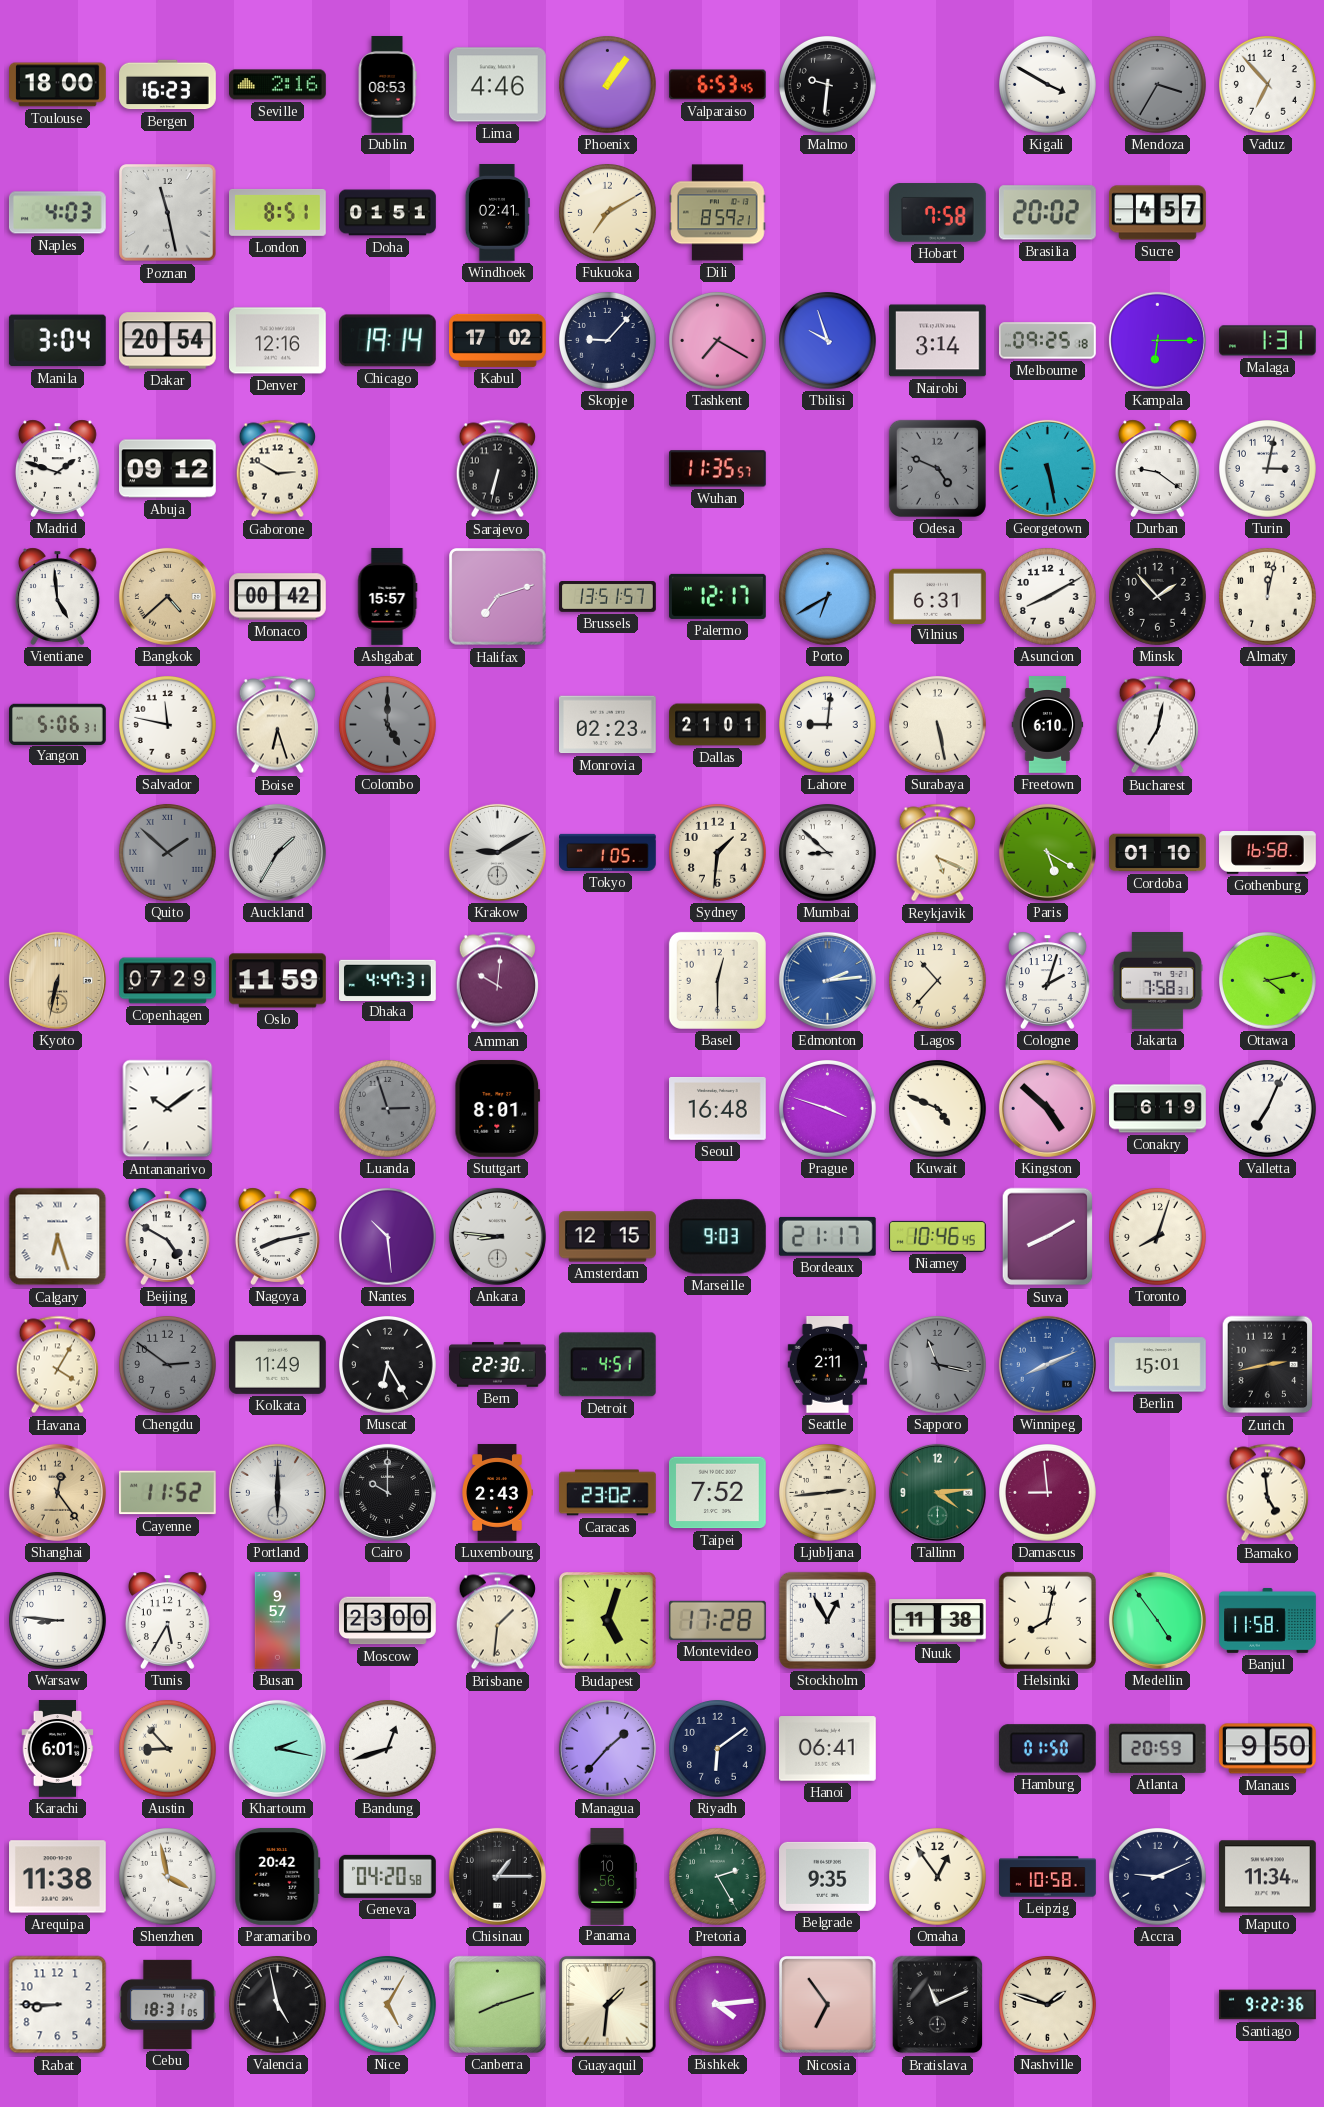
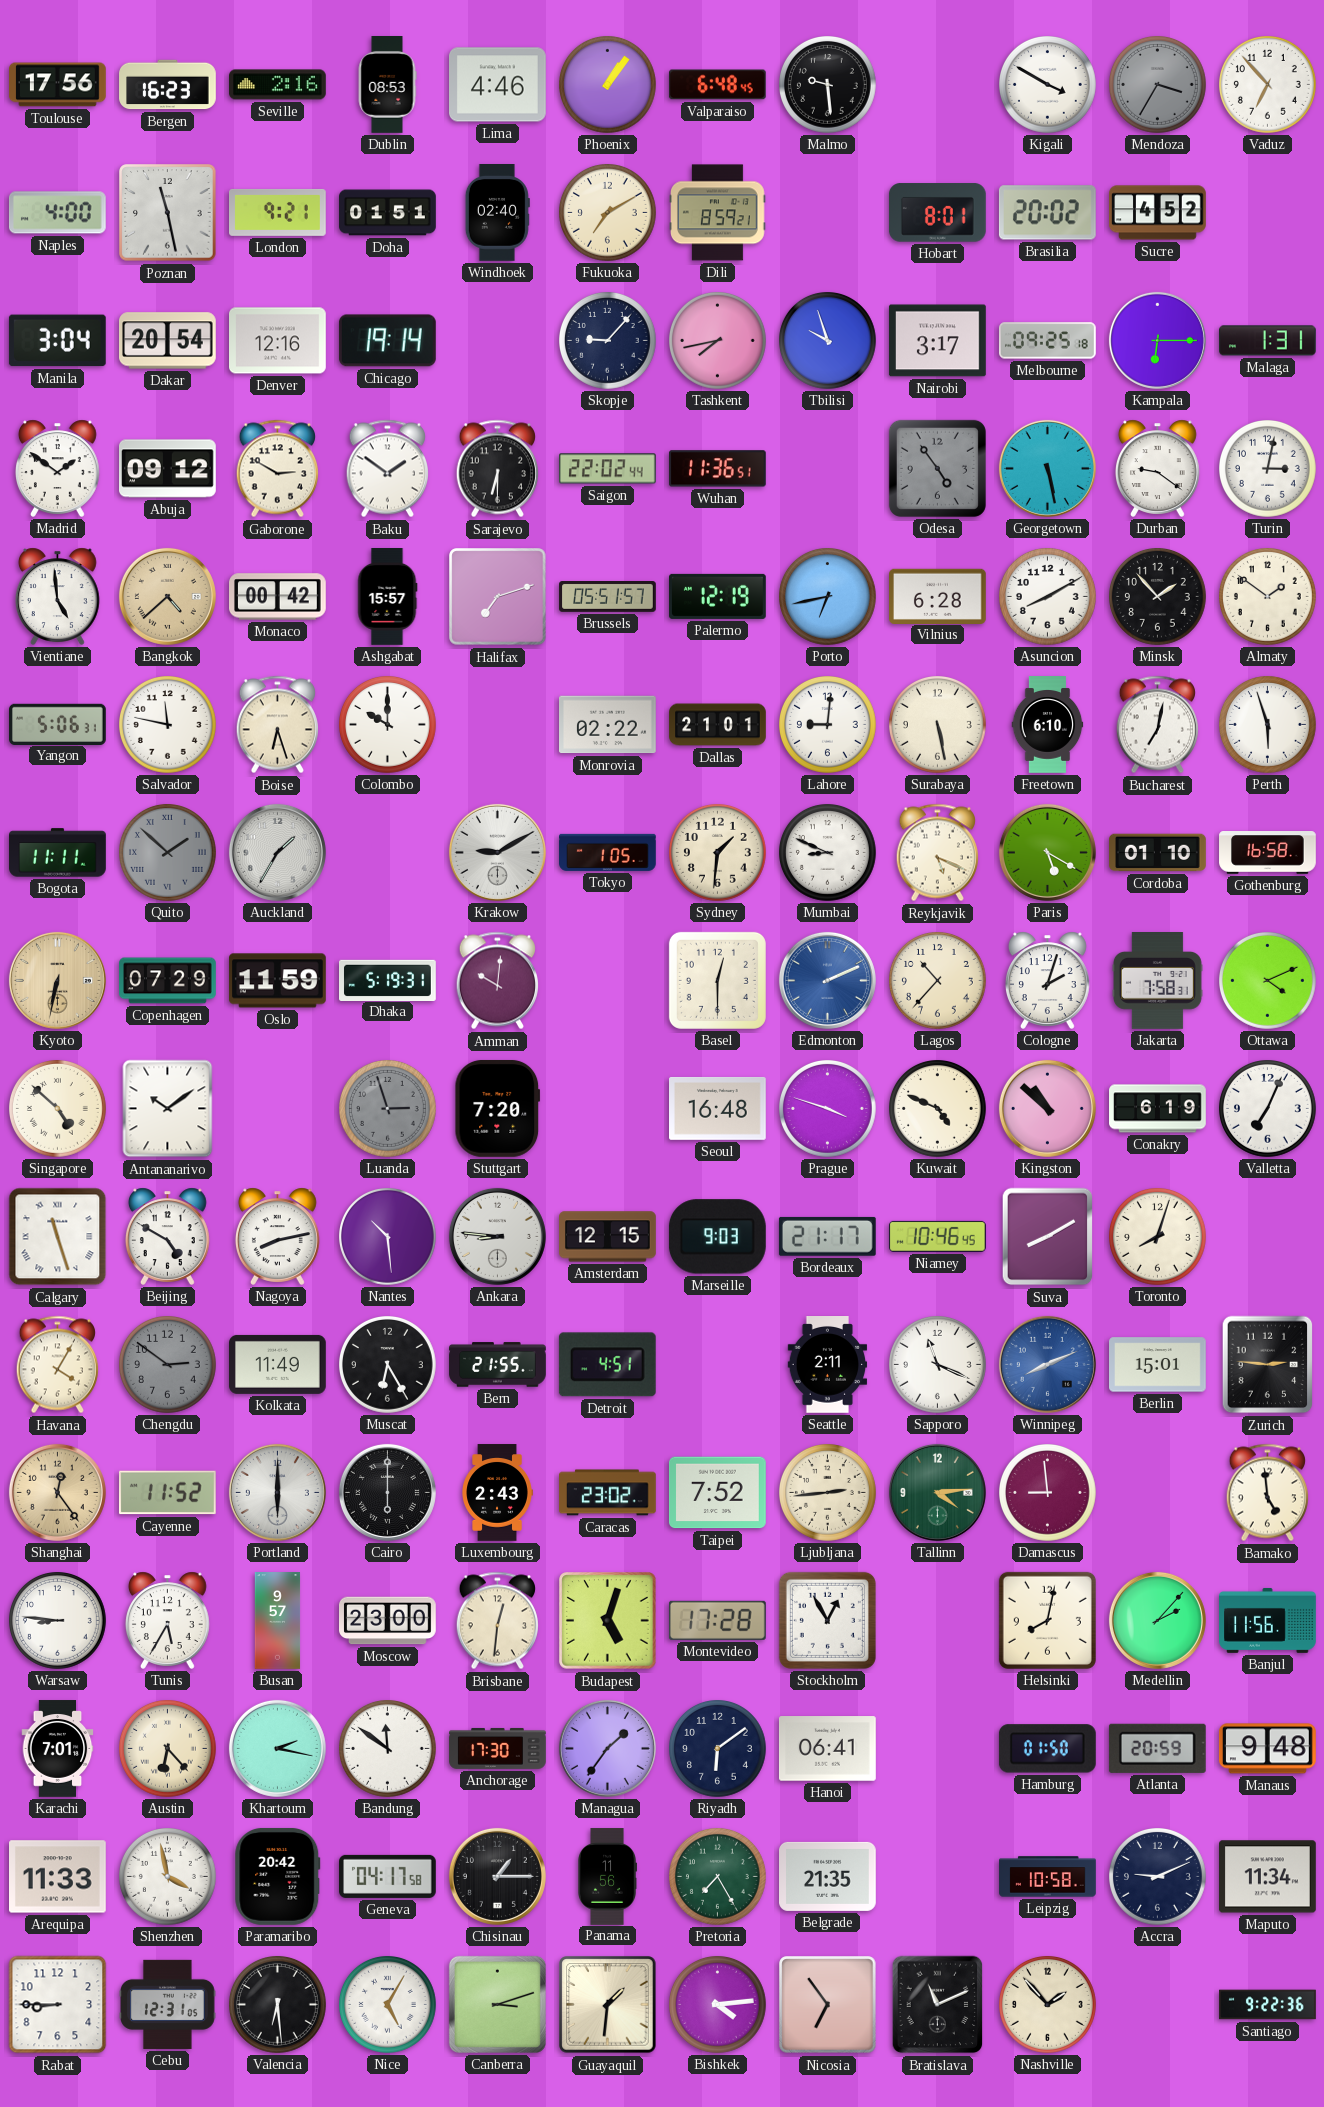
Toulouse: 18:00 -> 17:56
Valparaiso: 6:53 -> 6:48
Malmo: 9:31 -> 9:29
Naples: 4:03 -> 4:00
London: 8:51 -> 9:21
Windhoek: 02:41 -> 02:40
Hobart: 7:58 -> 8:01
Sucre: 4:57 -> 4:52
Kabul: 17:02 -> none
Tashkent: 7:20 -> 7:43
Nairobi: 3:14 -> 3:17
Madrid: 1:48 -> 1:51
Baku: none -> 1:51
Sarajevo: 6:32 -> 6:30
Saigon: none -> 22:02
Wuhan: 11:35 -> 11:36
Odesa: 4:49 -> 4:54
Brussels: 13:51 -> 05:51
Palermo: 12:17 -> 12:19
Porto: 6:40 -> 6:43
Vilnius: 6:31 -> 6:28
Almaty: 12:02 -> 1:51
Colombo: 5:00 -> 10:00
Colombo dial: grey -> white
Monrovia: 02:23 -> 02:22
Perth: none -> 5:57
Bogota: none -> 11:11
Mumbai: 8:52 -> 8:49
Dhaka: 4:47 -> 5:19
Edmonton: 2:14 -> 2:11
Ottawa: 4:13 -> 4:11
Singapore: none -> 4:52
Stuttgart: 8:01 -> 7:20
Kingston: 4:52 -> 10:52
Calgary: 6:27 -> 11:27
Bern: 22:30 -> 21:55
Sapporo: 11:17 -> 11:19
Sapporo dial: grey -> white
Zurich: 2:43 -> 2:46
Cairo: 10:00 -> 6:00
Brisbane: 1:31 -> 12:31
Nuuk: 11:38 -> none
Medellin: 4:54 -> 2:07
Banjul: 11:58 -> 11:56
Karachi: 6:01 -> 7:01
Austin: 8:53 -> 6:23
Bandung: 12:42 -> 11:51
Anchorage: none -> 17:30
Managua: 1:37 -> 1:36
Manaus: 9:50 -> 9:48
Arequipa: 11:38 -> 11:33
Geneva: 04:20 -> 04:17
Panama: 10:56 -> 11:56
Pretoria: 2:25 -> 7:25
Belgrade: 9:35 -> 21:35
Omaha: 12:54 -> none
Cebu: 18:31 -> 12:31
Valencia: 4:58 -> 6:29
Canberra: 8:12 -> 3:12
Nashville: 1:48 -> 1:53
